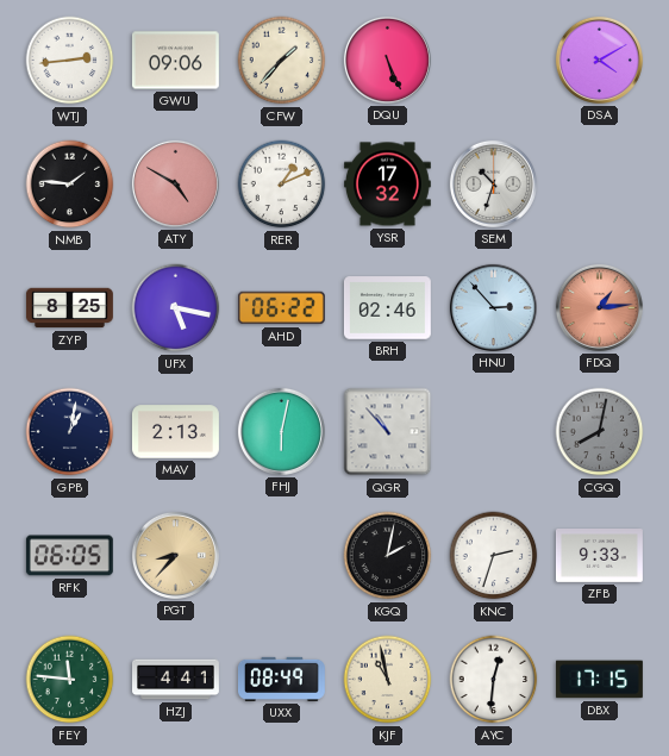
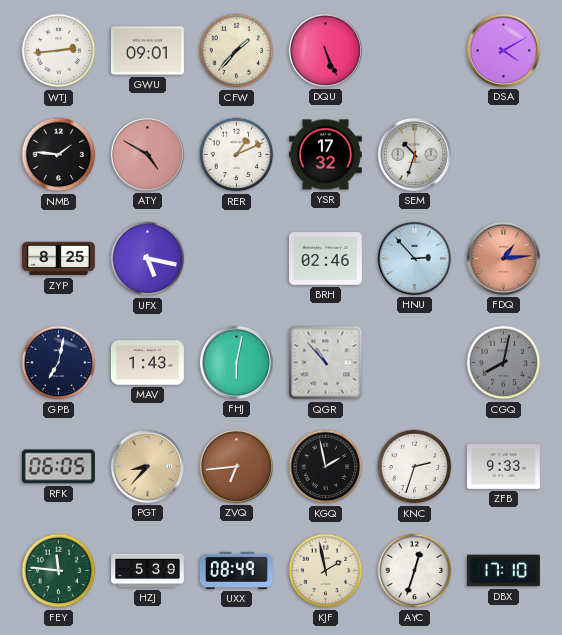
GWU: 09:06 -> 09:01
AHD: 06:22 -> none
GPB: 1:02 -> 7:02
MAV: 2:13 -> 1:43
ZVQ: none -> 6:44
KGQ: 2:02 -> 1:58
HZJ: 4:41 -> 5:39
KJF: 10:58 -> 1:58
AYC: 12:31 -> 12:33
DBX: 17:15 -> 17:10
